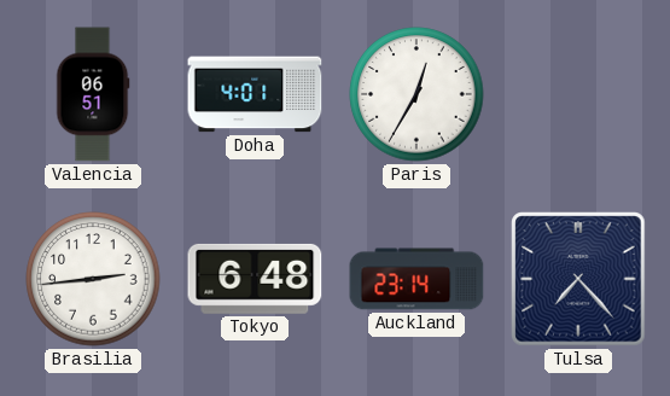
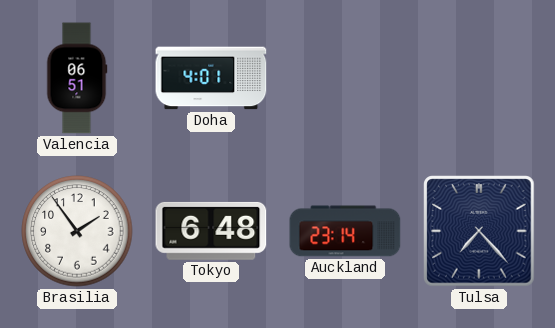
Paris: 12:35 -> none
Brasilia: 2:44 -> 1:54
